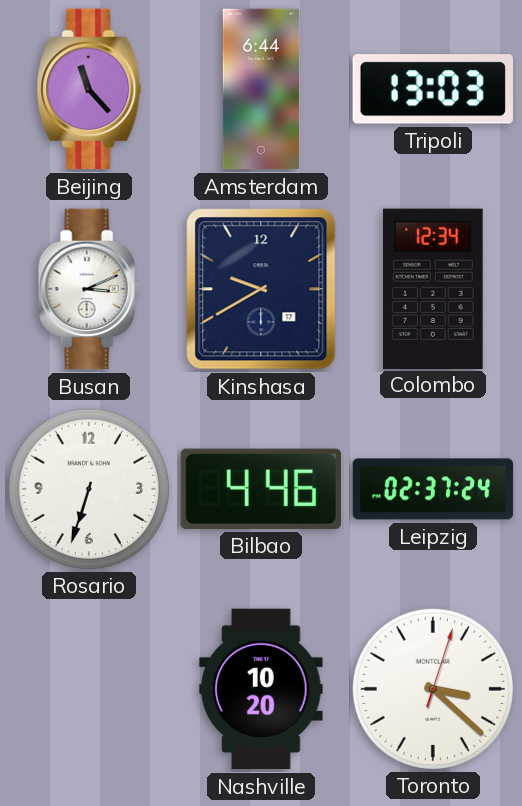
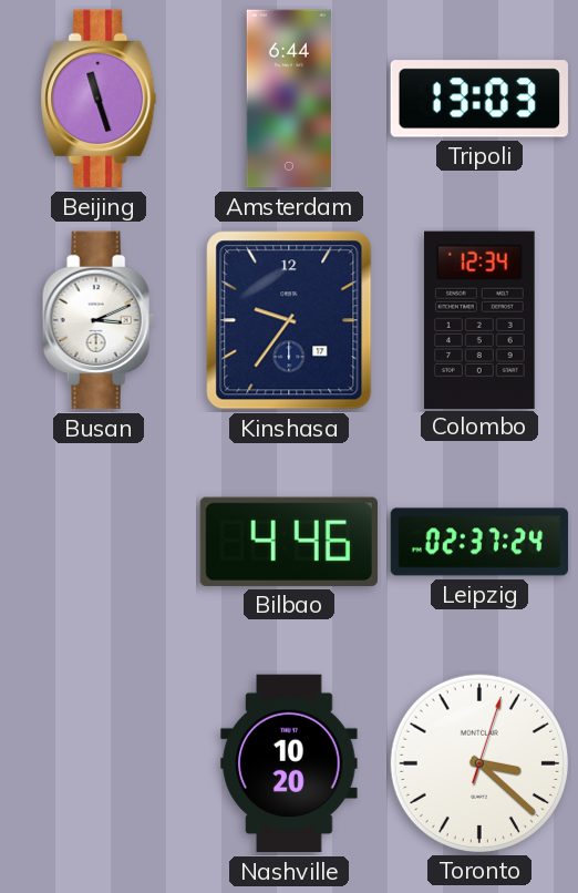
Beijing: 11:23 -> 11:27
Kinshasa: 9:40 -> 9:36
Rosario: 6:33 -> none
